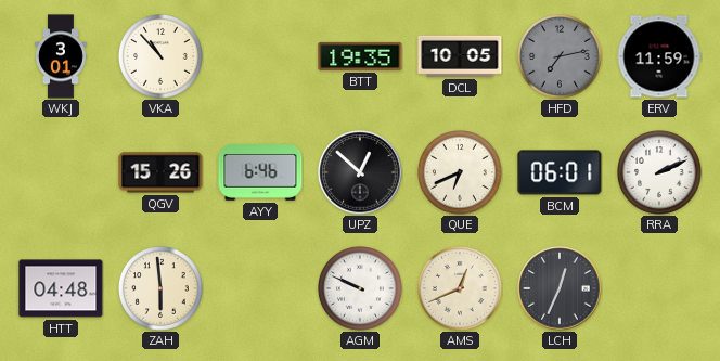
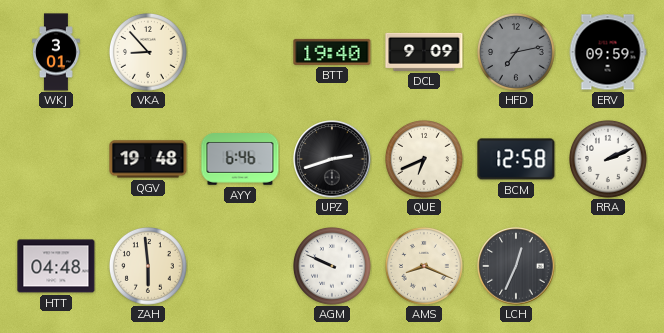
VKA: 10:53 -> 8:53
BTT: 19:35 -> 19:40
DCL: 10:05 -> 9:09
ERV: 11:59 -> 09:59
QGV: 15:26 -> 19:48
UPZ: 12:52 -> 2:42
BCM: 06:01 -> 12:58
AMS: 12:41 -> 8:19
